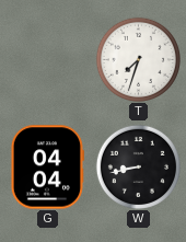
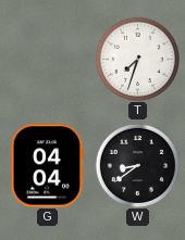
W: 8:43 -> 8:39
